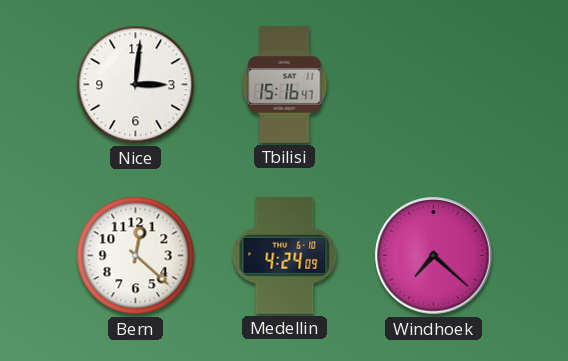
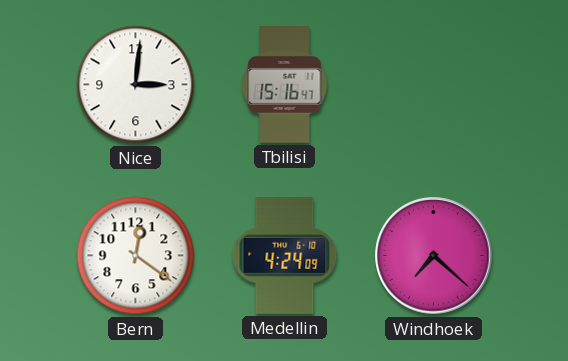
Bern: 12:22 -> 12:21
